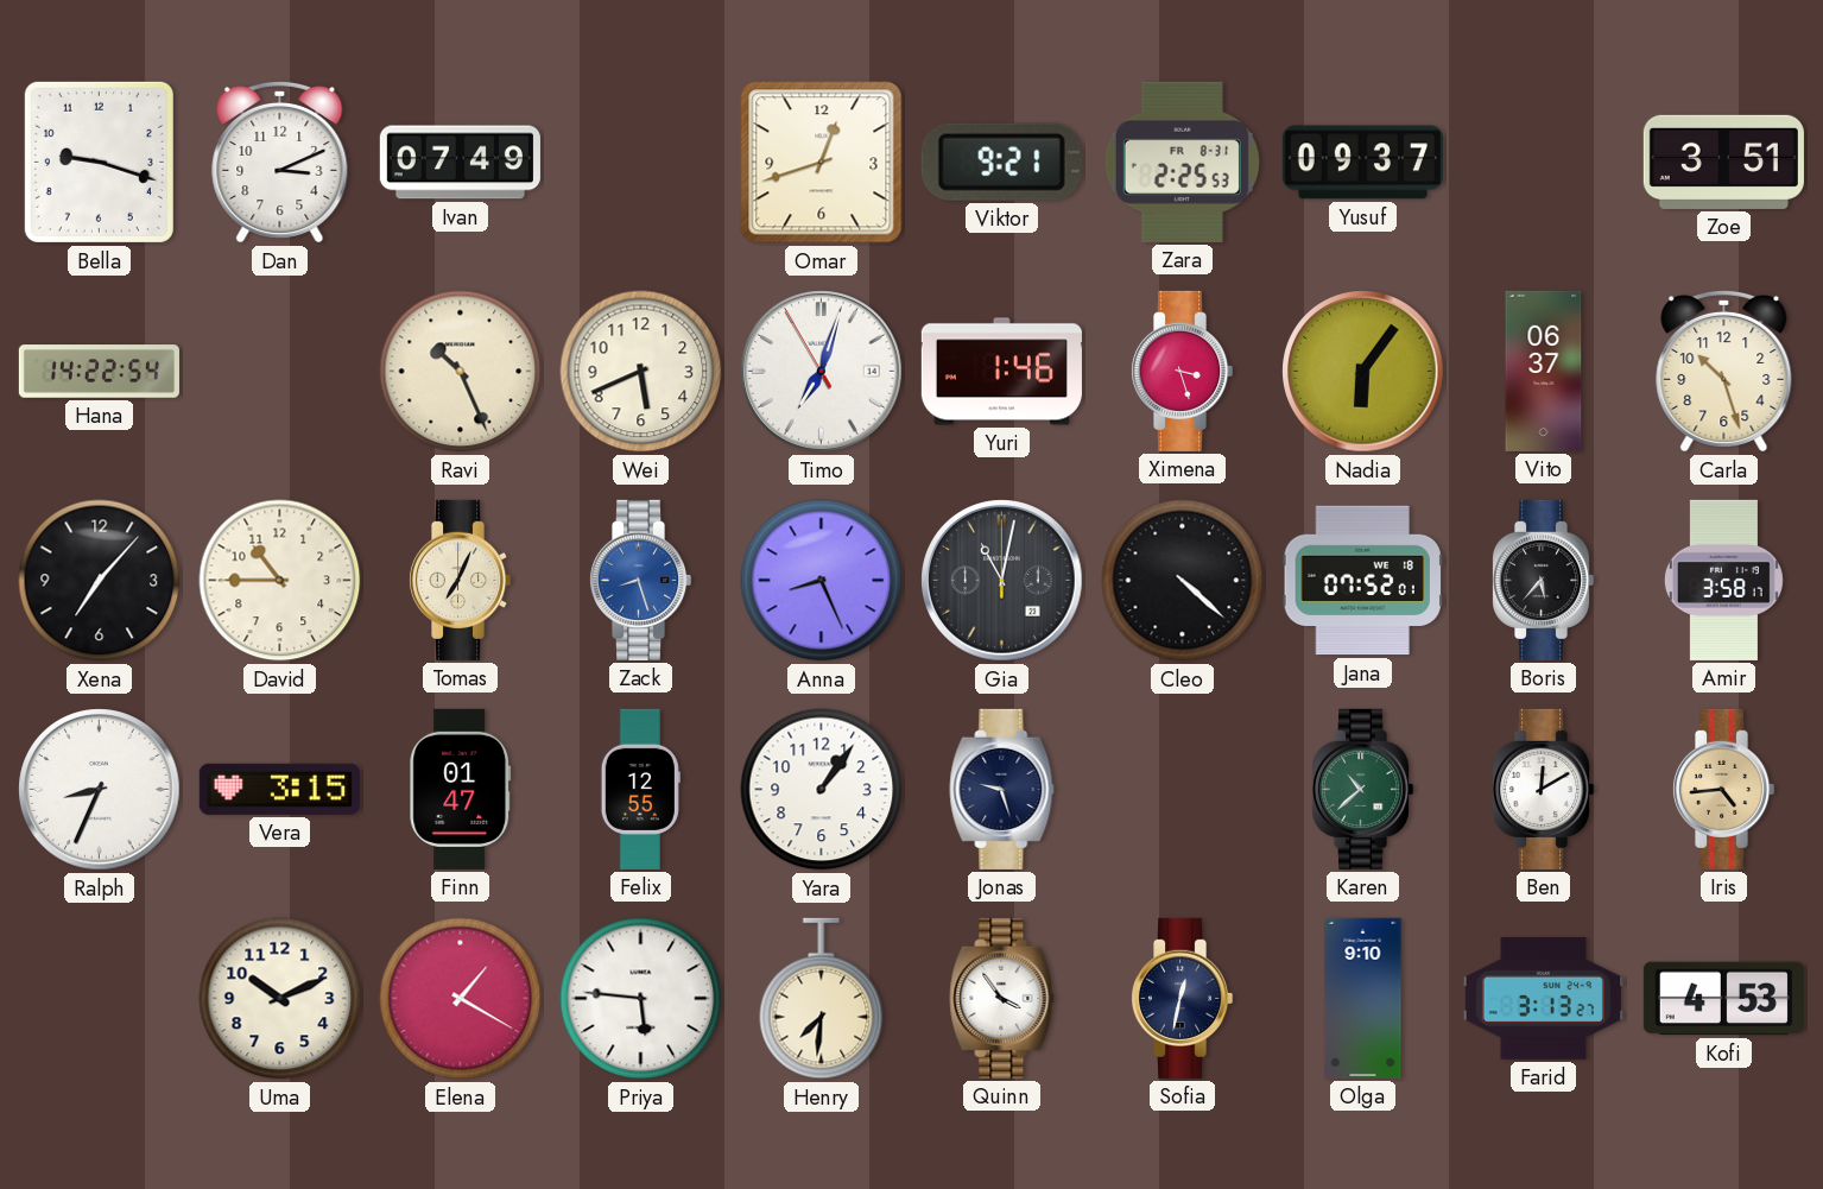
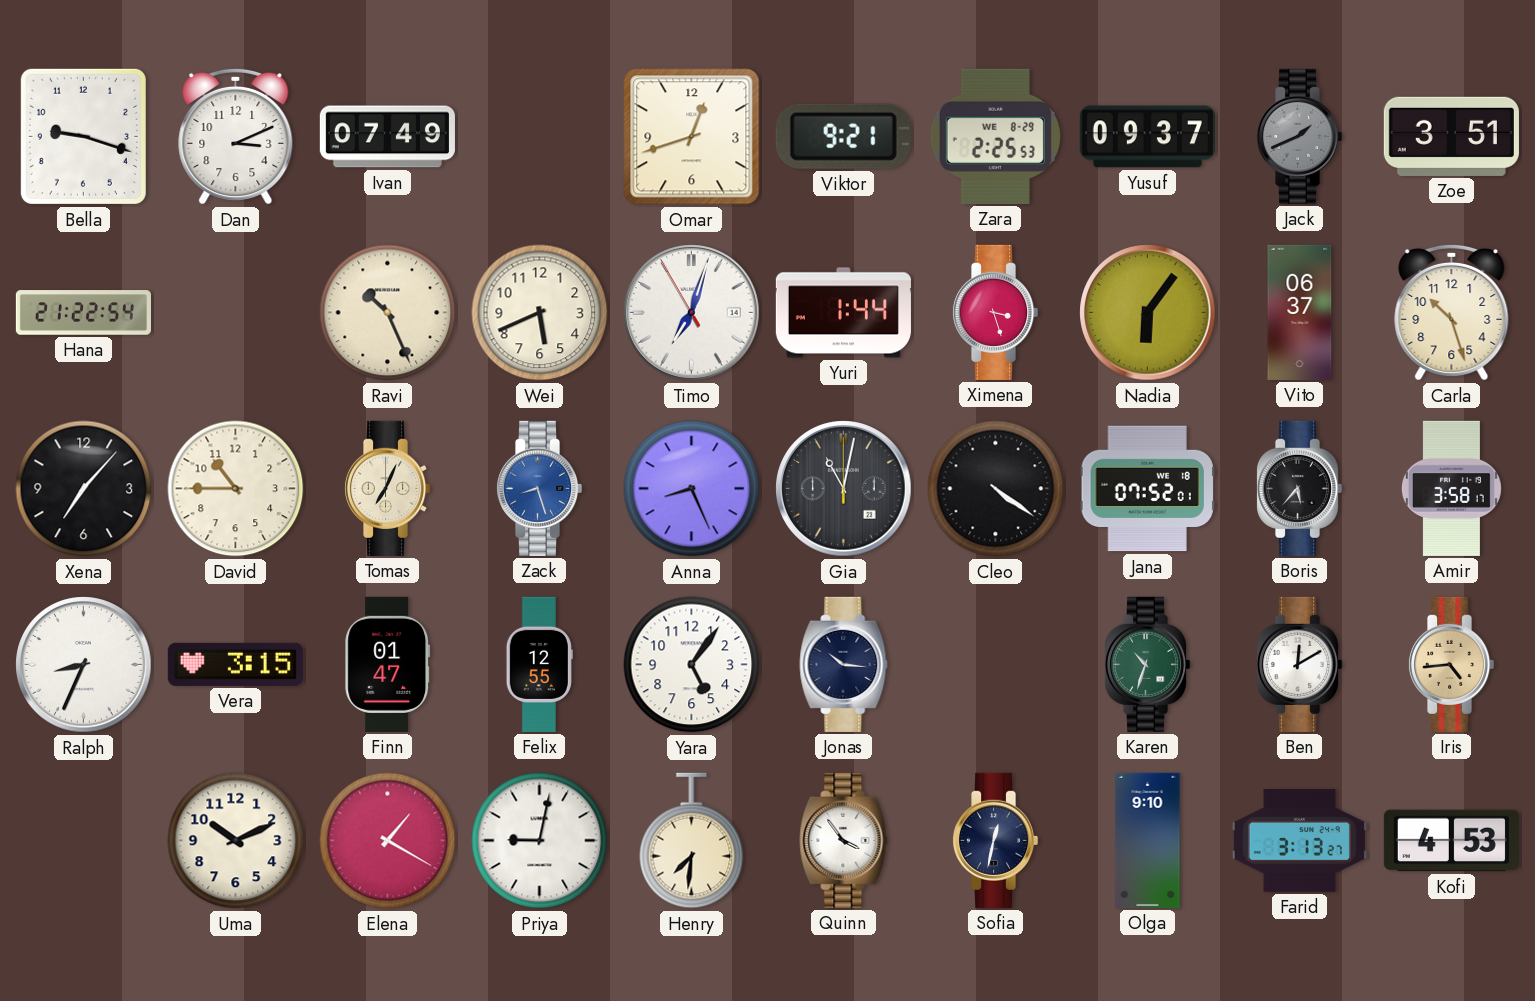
Zara date: FR 8-31 -> WE 8-29
Jack: none -> 1:41
Hana: 14:22 -> 21:22
Yuri: 1:46 -> 1:44
Cleo: 4:22 -> 4:21
Yara: 1:06 -> 5:06
Jonas: 9:27 -> 10:16
Karen: 10:38 -> 10:33
Priya: 5:46 -> 9:02
